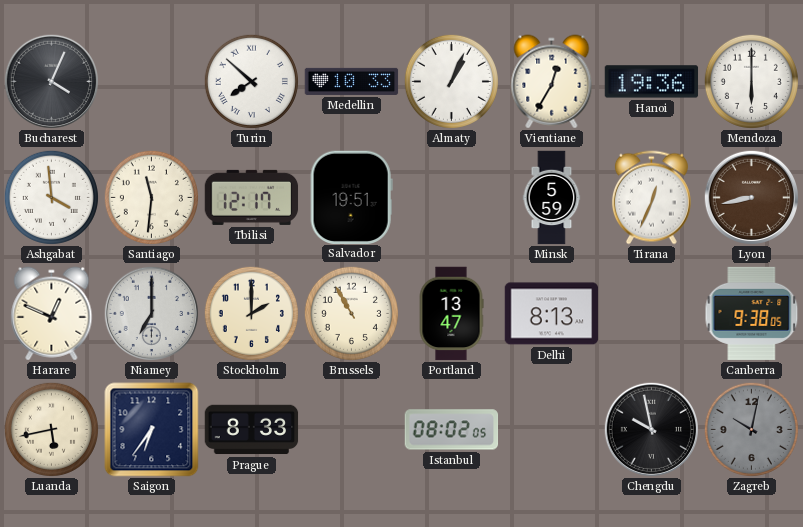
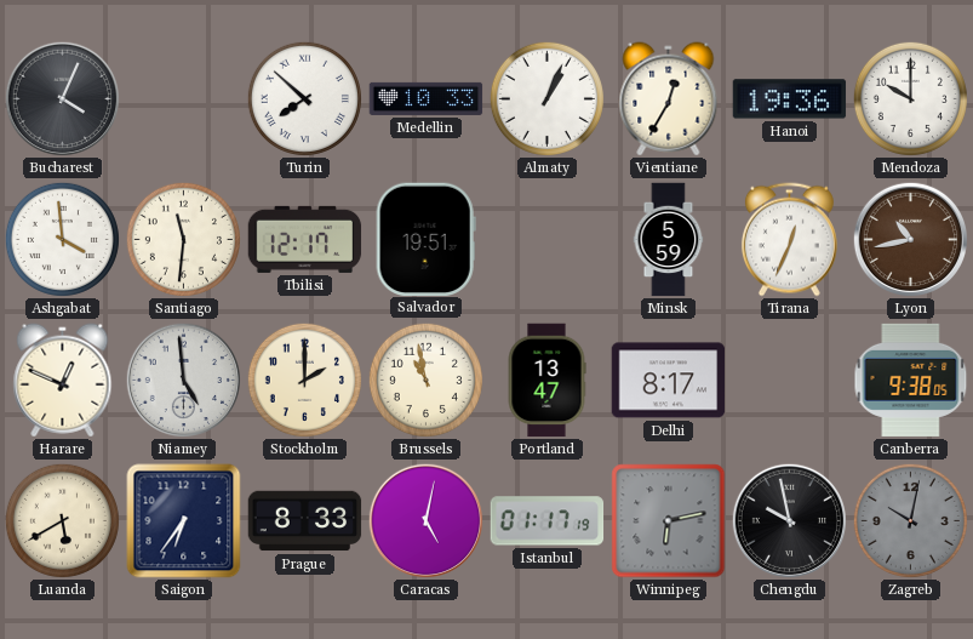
Mendoza: 6:00 -> 10:00
Lyon: 8:43 -> 10:43
Niamey: 7:00 -> 4:59
Brussels: 10:55 -> 10:58
Delhi: 8:13 -> 8:17
Luanda: 5:43 -> 5:40
Caracas: none -> 5:02
Istanbul: 08:02 -> 01:17
Winnipeg: none -> 6:13
